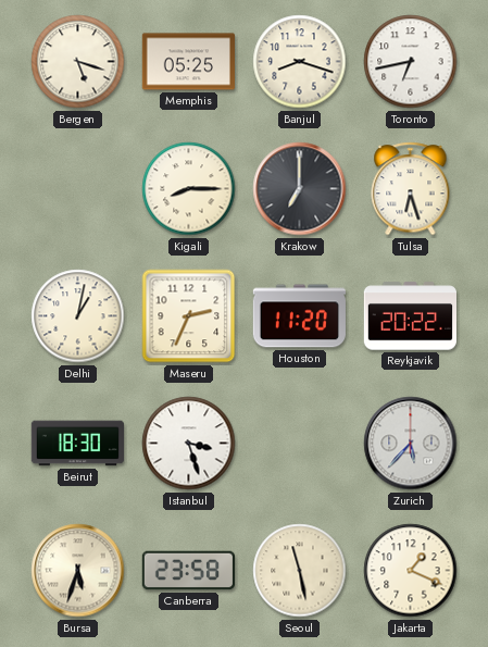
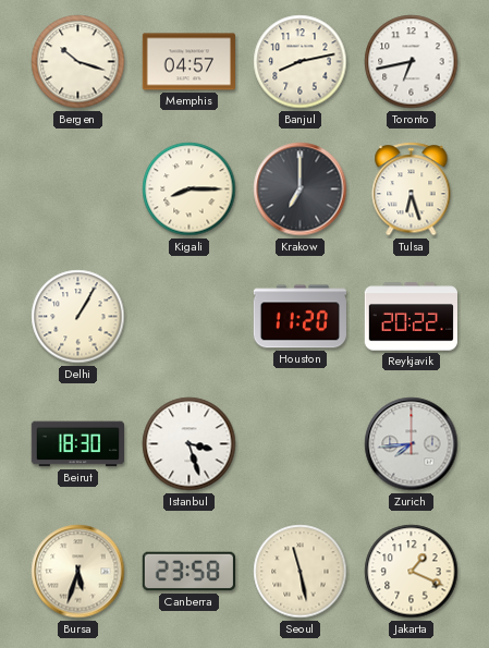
Bergen: 5:18 -> 10:18
Memphis: 05:25 -> 04:57
Banjul: 8:18 -> 8:13
Delhi: 1:02 -> 1:05
Maseru: 2:34 -> none
Zurich: 5:37 -> 7:44
